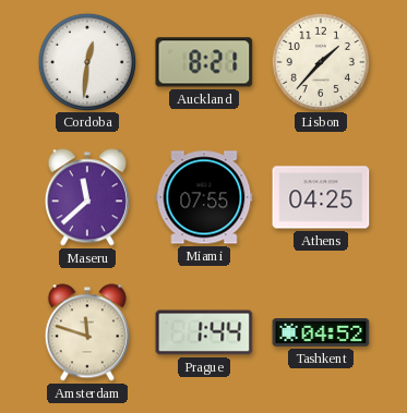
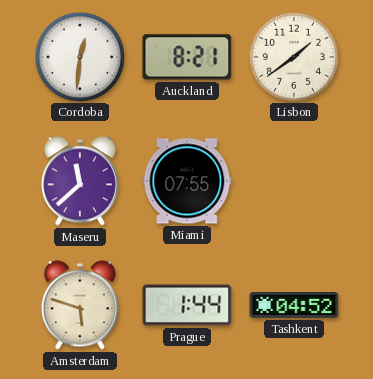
Lisbon: 1:37 -> 1:39
Athens: 04:25 -> none
Amsterdam: 11:48 -> 5:48
